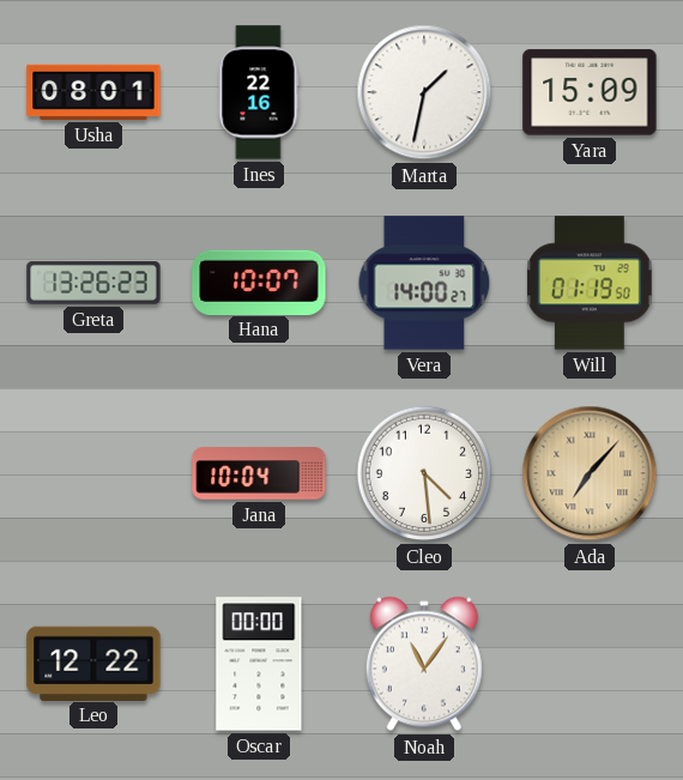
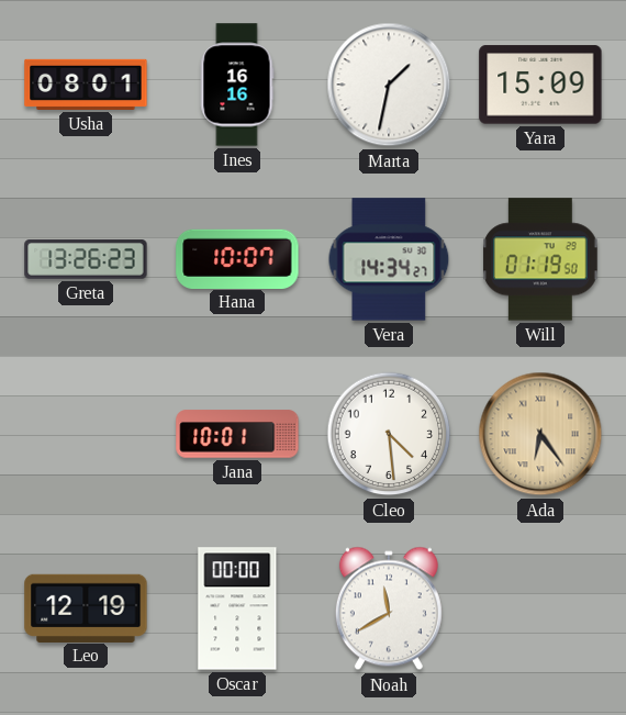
Ines: 22:16 -> 16:16
Vera: 14:00 -> 14:34
Jana: 10:04 -> 10:01
Ada: 7:07 -> 6:24
Leo: 12:22 -> 12:19
Noah: 11:06 -> 11:40
